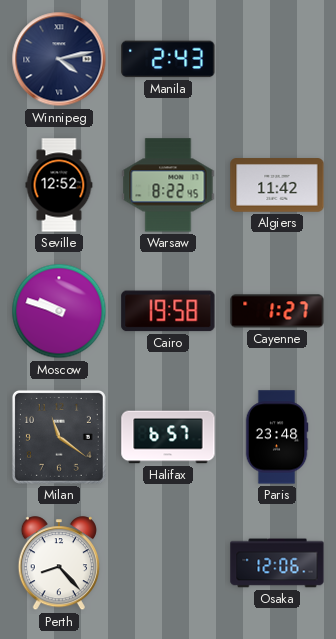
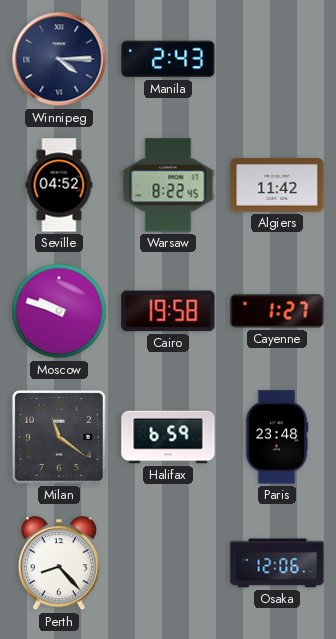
Winnipeg: 4:13 -> 4:15
Seville: 12:52 -> 04:52
Halifax: 6:57 -> 6:59
